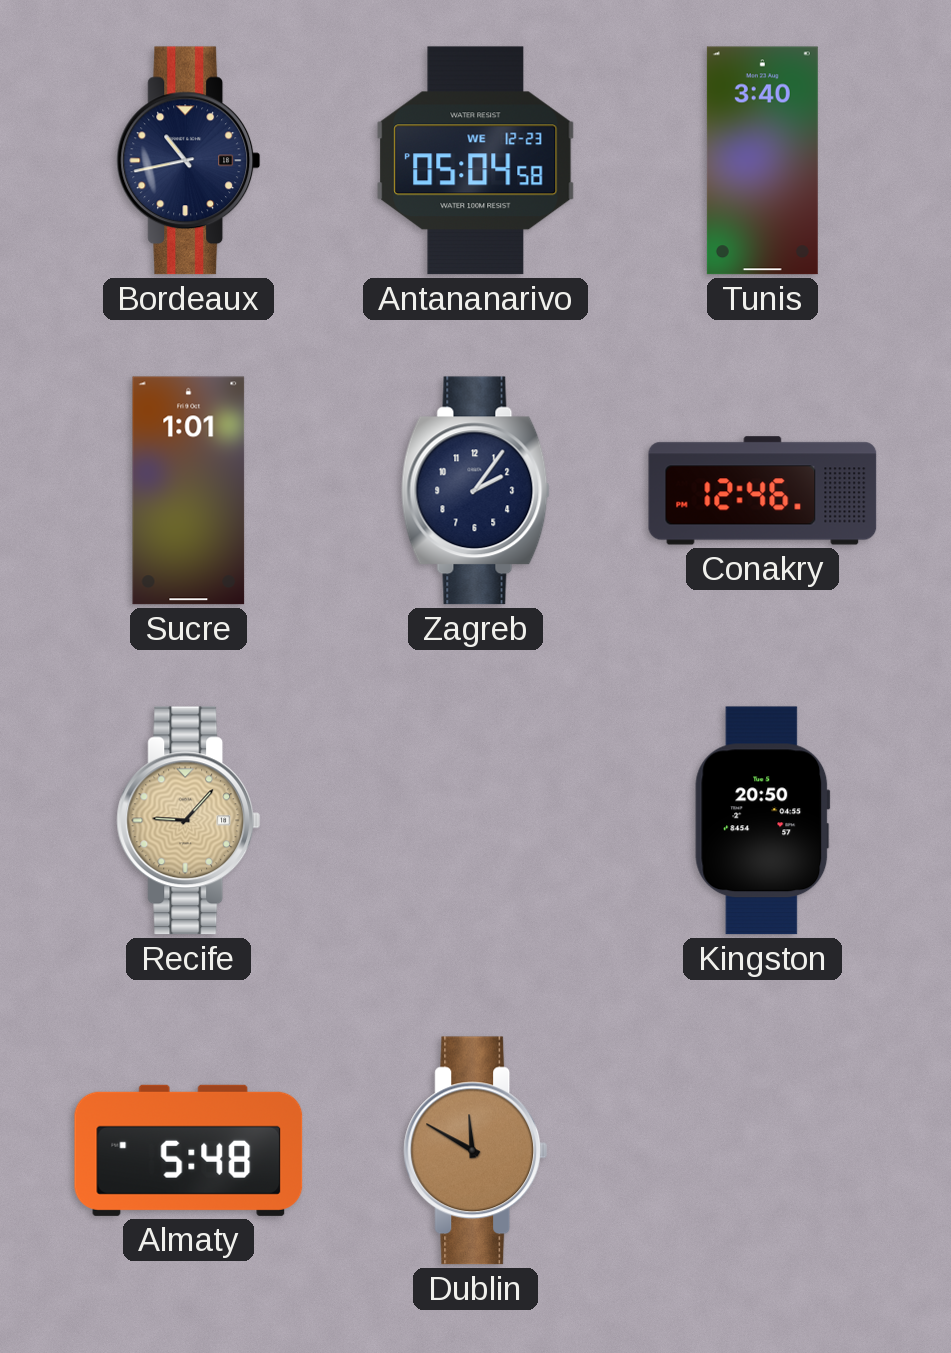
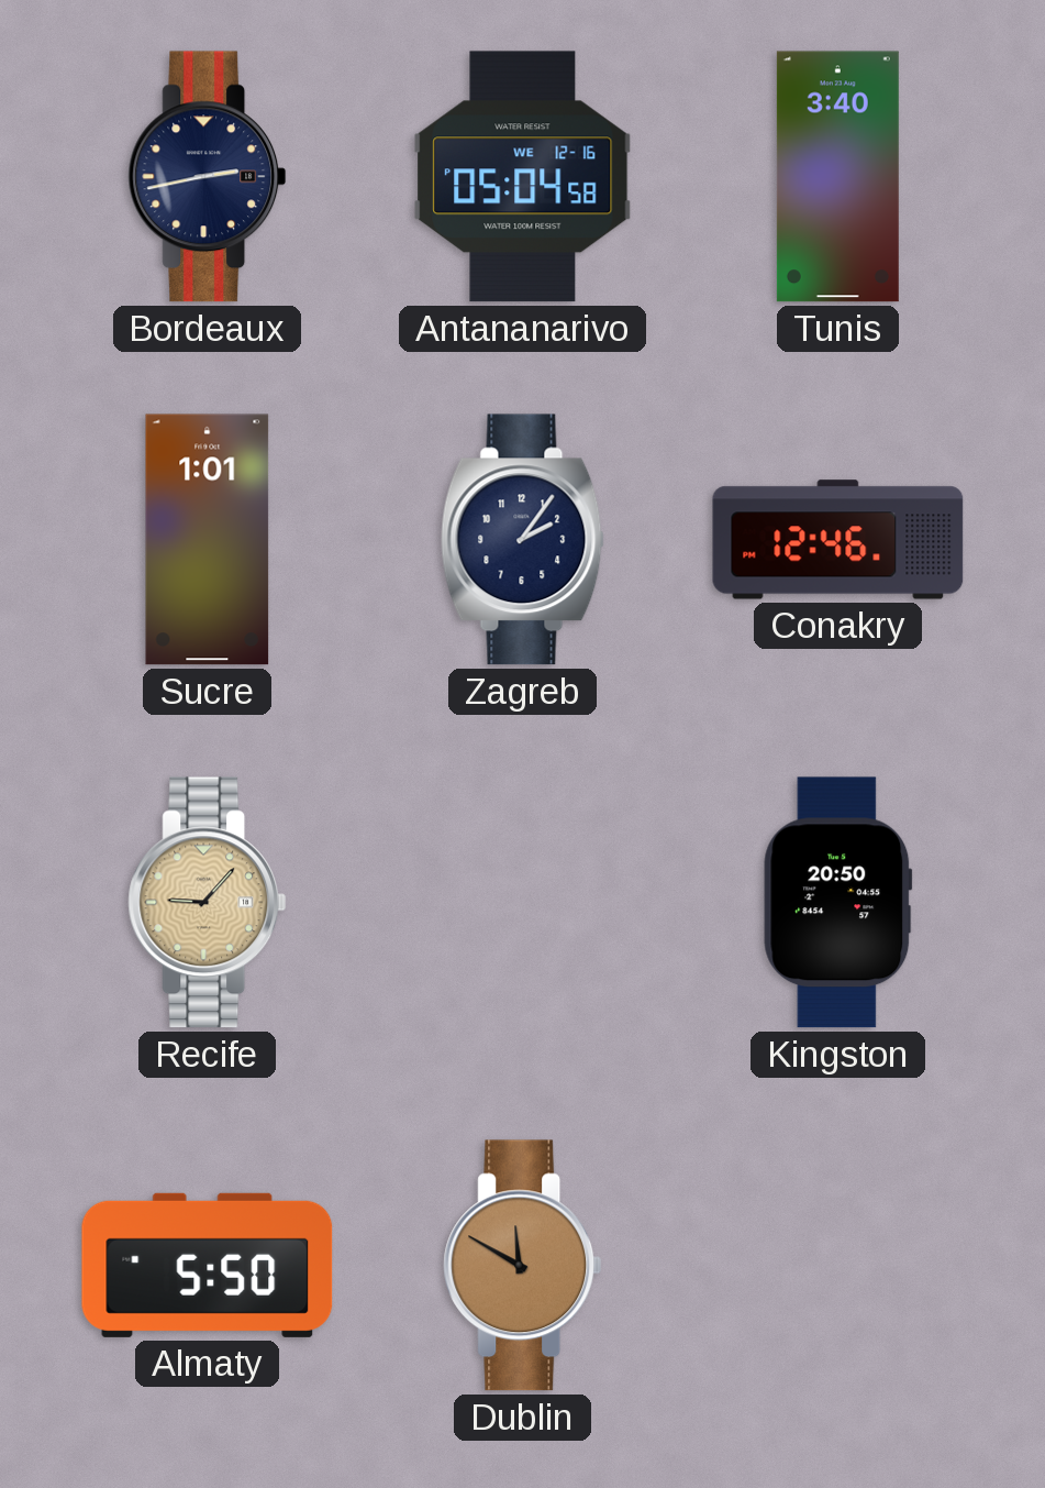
Bordeaux: 10:43 -> 2:43
Antananarivo date: WE 12-23 -> WE 12-16
Almaty: 5:48 -> 5:50
